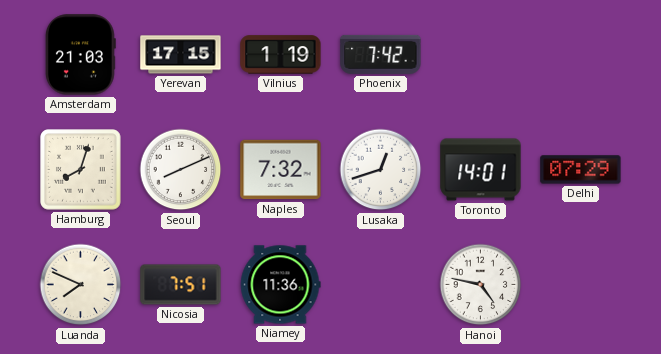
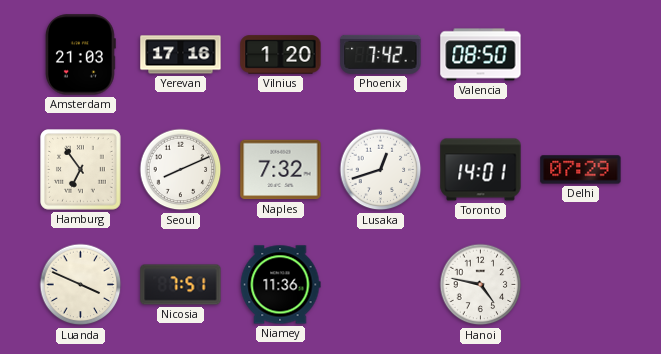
Yerevan: 17:15 -> 17:16
Vilnius: 1:19 -> 1:20
Valencia: none -> 08:50
Hamburg: 8:03 -> 6:54
Luanda: 7:49 -> 3:49
